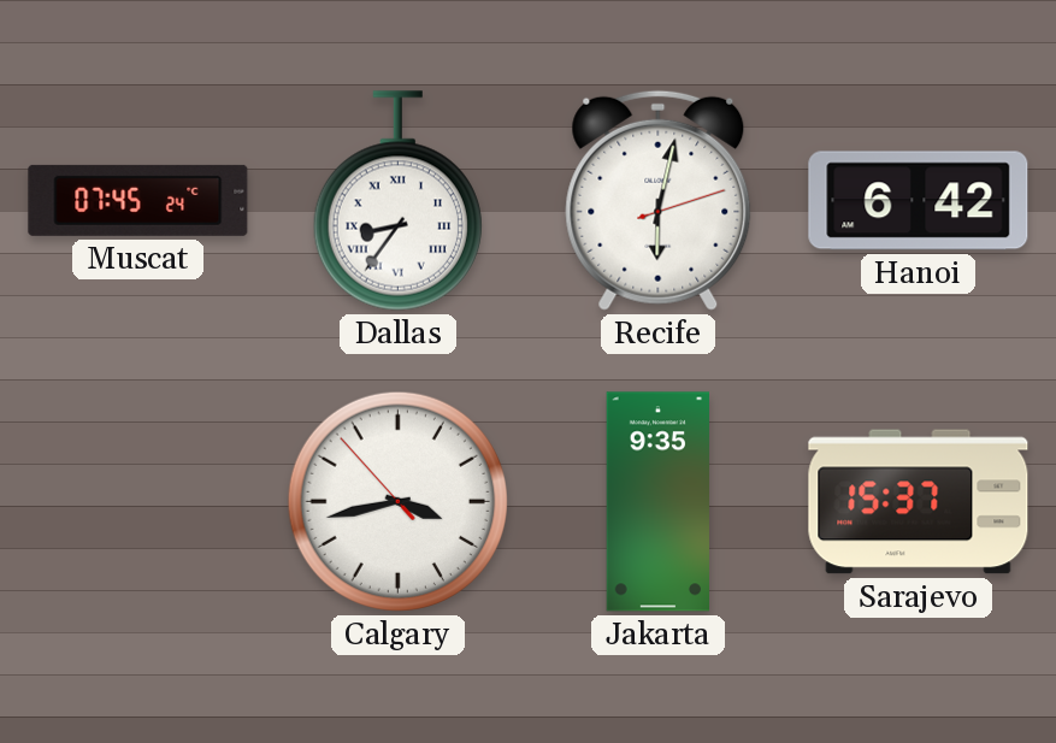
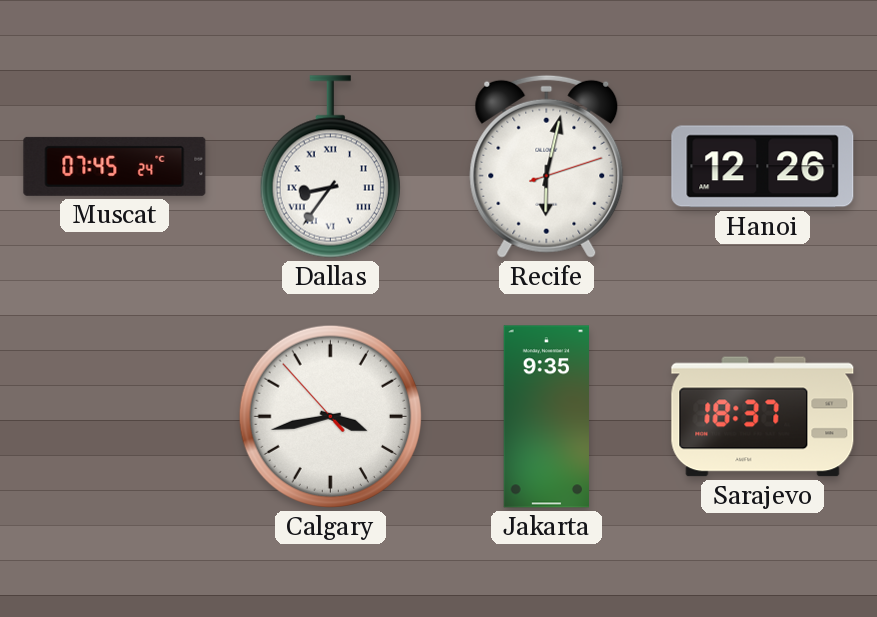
Hanoi: 6:42 -> 12:26
Sarajevo: 15:37 -> 18:37
